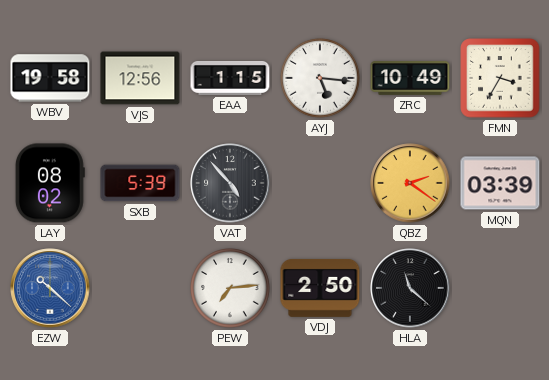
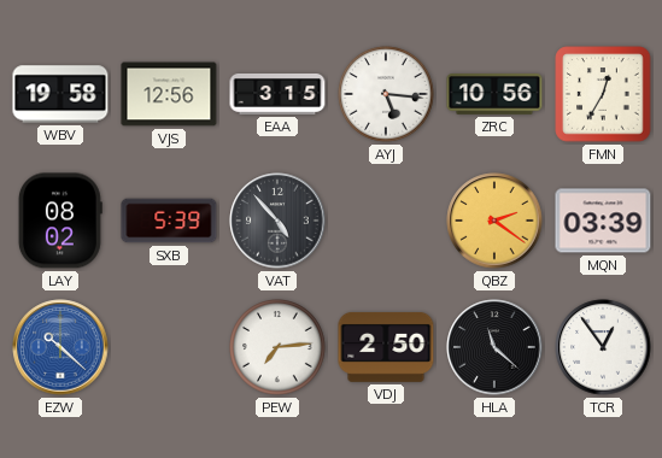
EAA: 1:15 -> 3:15
ZRC: 10:49 -> 10:56
FMN: 3:35 -> 12:35
TCR: none -> 12:54
